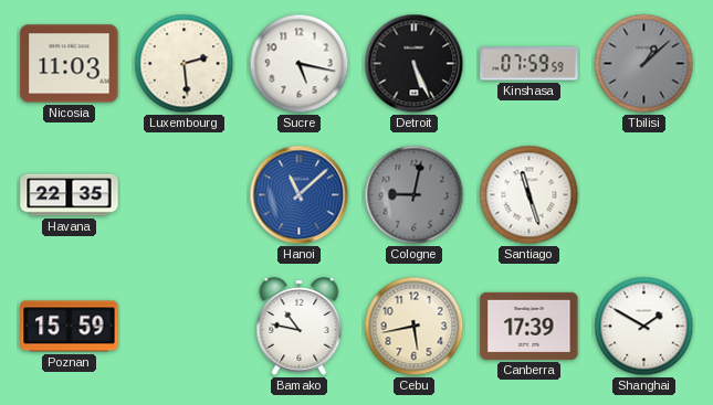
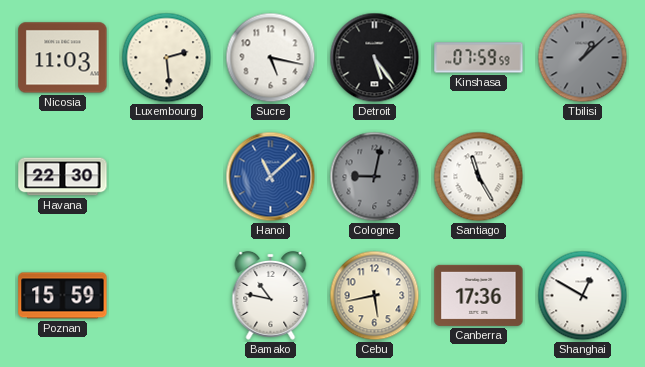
Detroit: 5:26 -> 5:24
Havana: 22:35 -> 22:30
Santiago: 11:27 -> 11:25
Canberra: 17:39 -> 17:36
Shanghai: 1:50 -> 12:50
